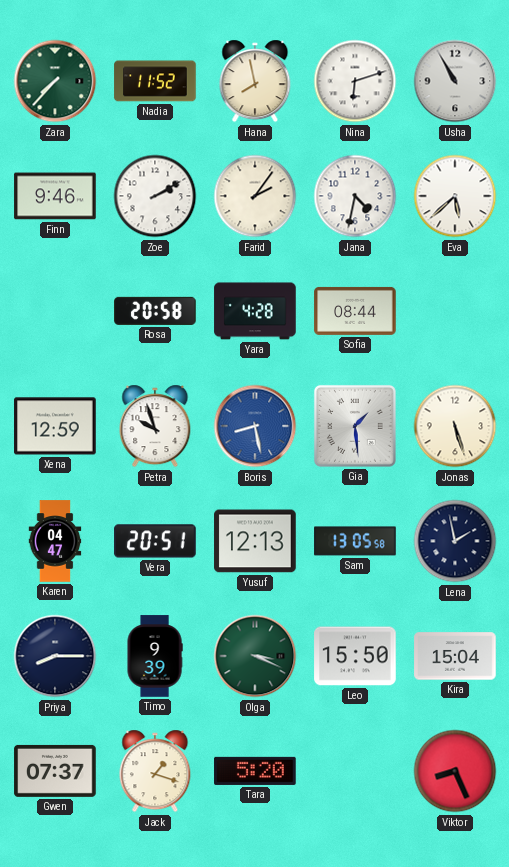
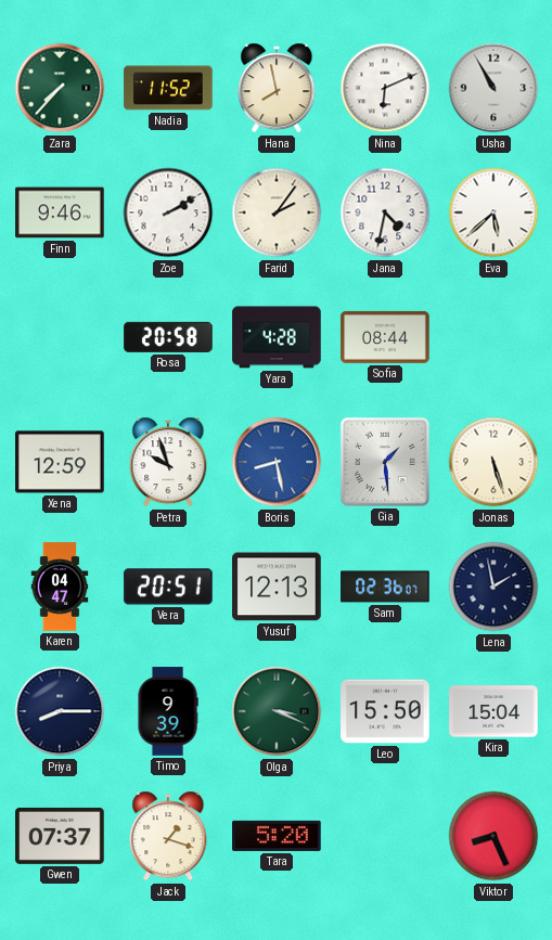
Nina: 6:12 -> 6:11
Sam: 13:05 -> 02:36
